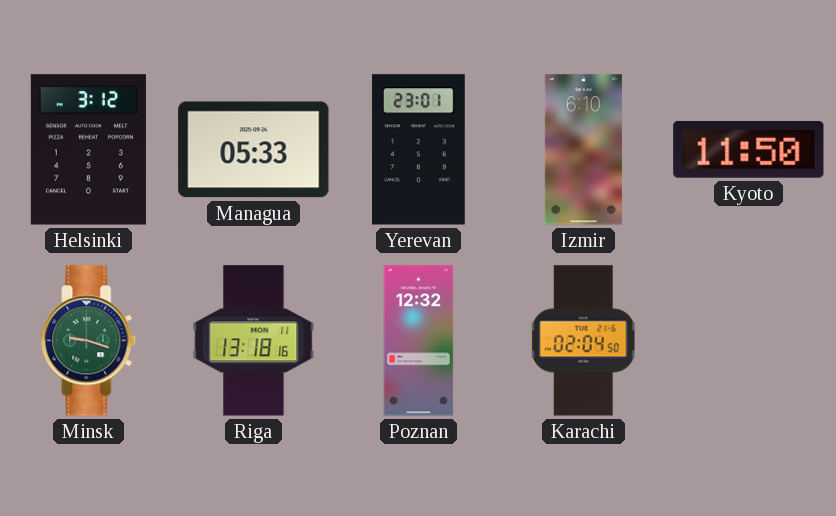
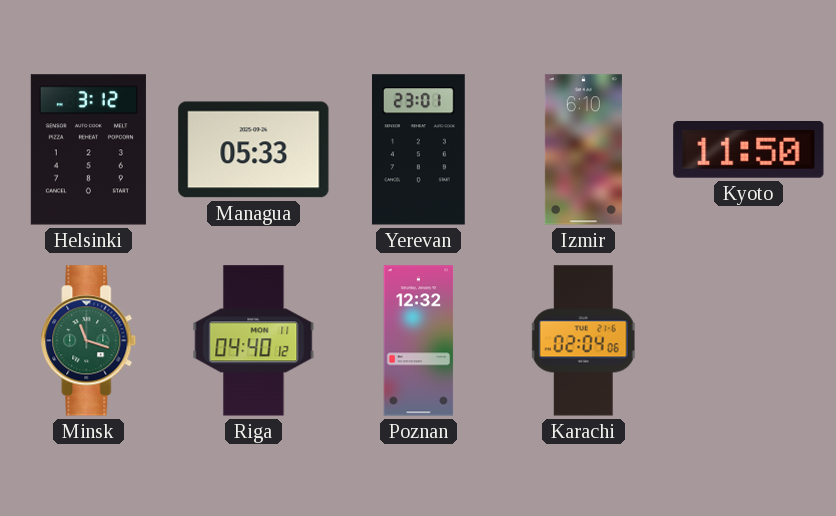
Minsk: 9:18 -> 11:18
Riga: 13:18 -> 04:40
Karachi: 02:04:50 -> 02:04:06
